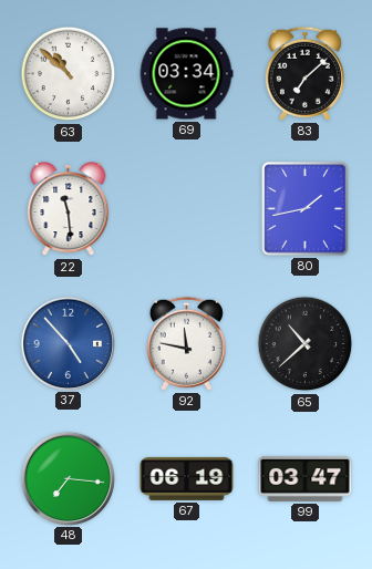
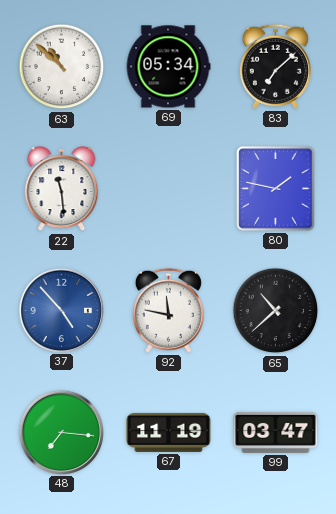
69: 03:34 -> 05:34
80: 1:43 -> 1:47
67: 06:19 -> 11:19
